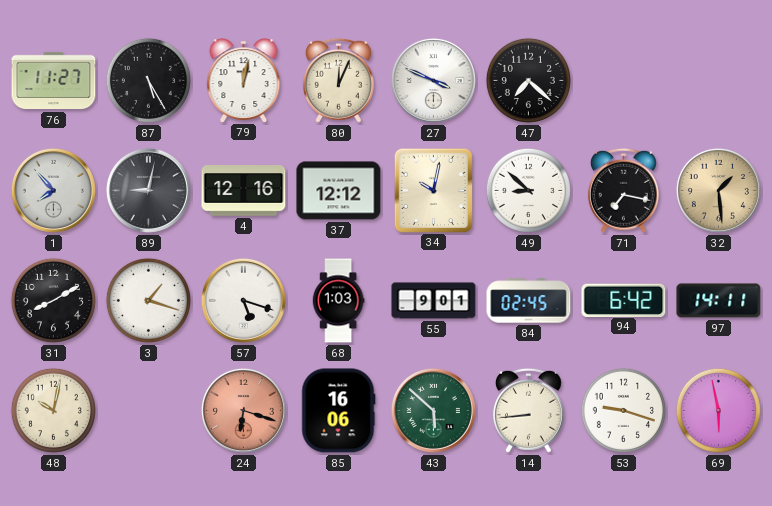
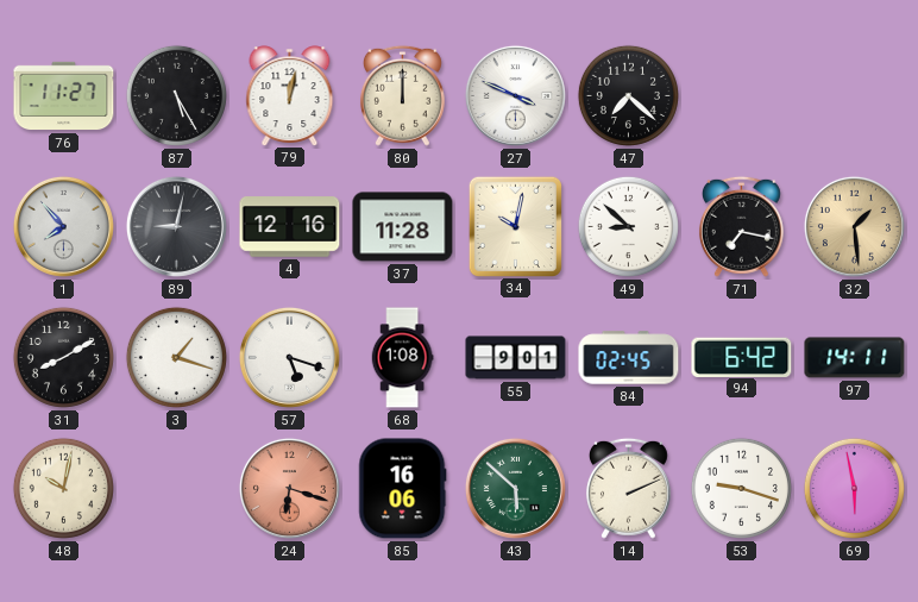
80: 12:04 -> 12:00
37: 12:12 -> 11:28
68: 1:03 -> 1:08
14: 8:44 -> 2:11
